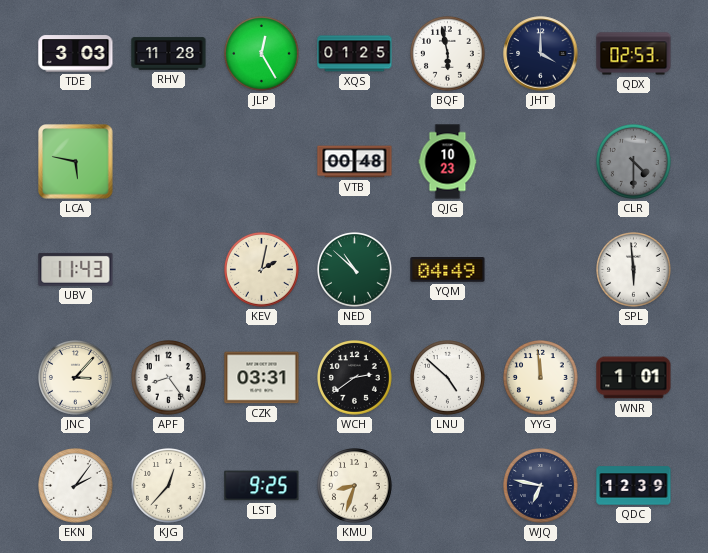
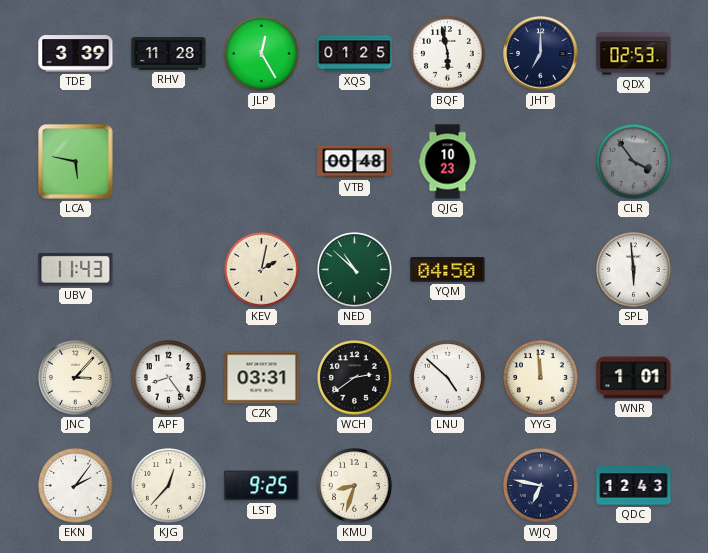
TDE: 3:03 -> 3:39
JHT: 4:00 -> 7:00
CLR: 4:30 -> 3:54
YQM: 04:49 -> 04:50
QDC: 12:39 -> 12:43
